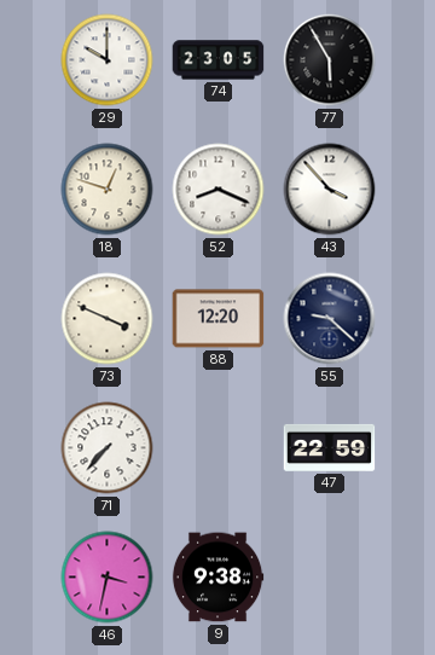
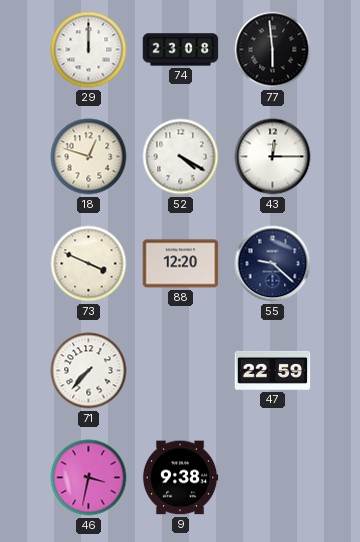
29: 10:00 -> 12:00
74: 23:05 -> 23:08
77: 5:55 -> 5:59
52: 8:19 -> 4:20
43: 3:53 -> 12:15
